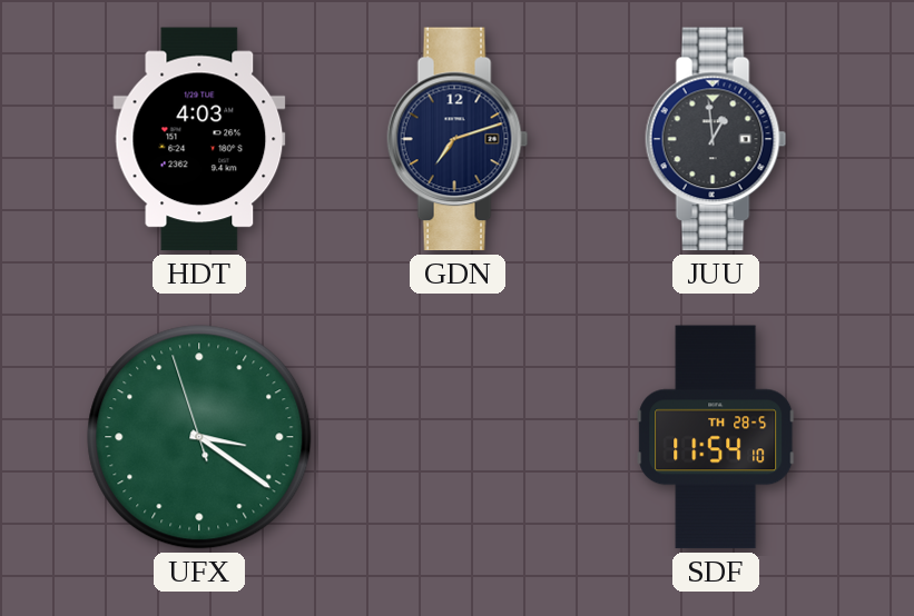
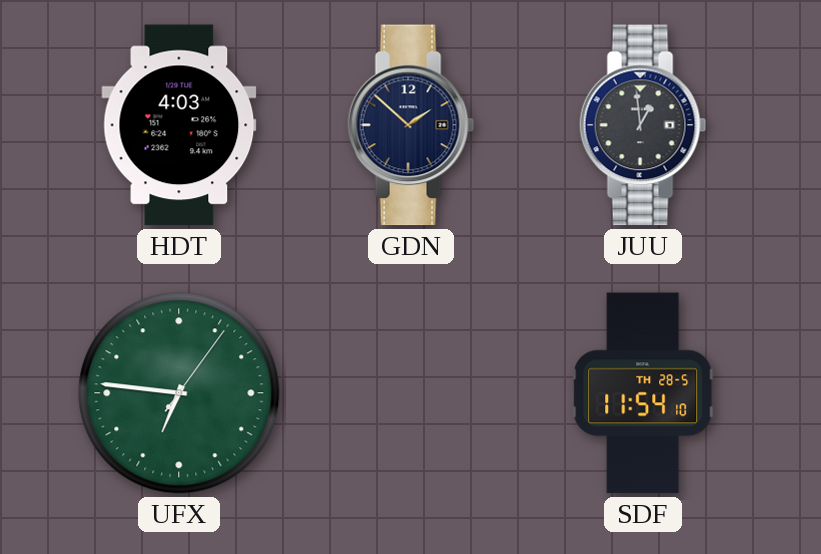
GDN: 7:12 -> 1:52
UFX: 3:20 -> 6:46
